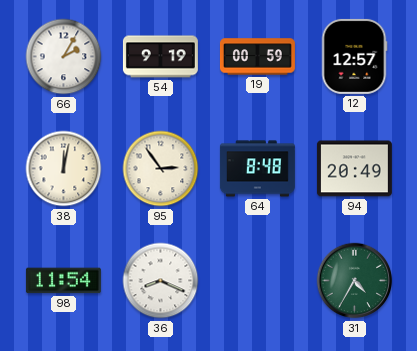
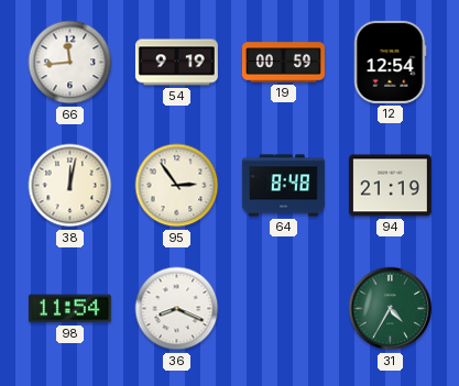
66: 2:05 -> 11:44
12: 12:57 -> 12:54
94: 20:49 -> 21:19
